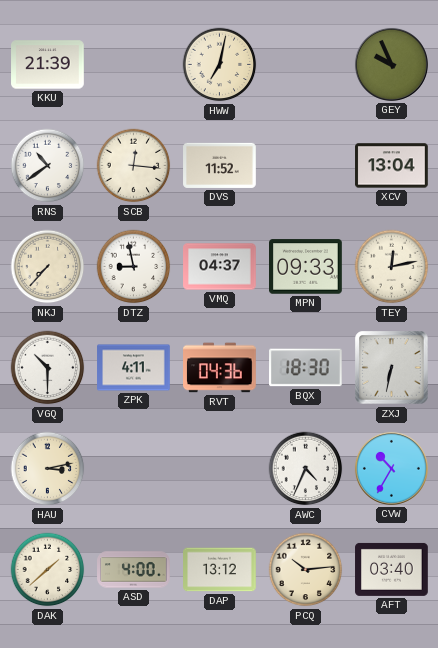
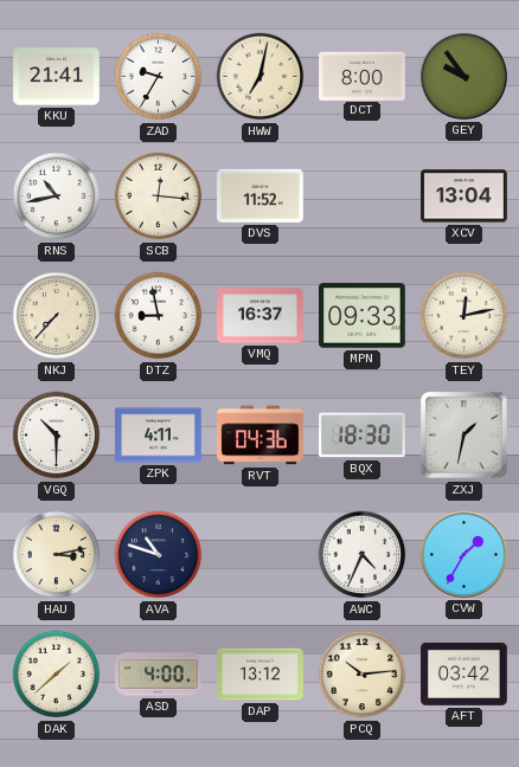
KKU: 21:39 -> 21:41
ZAD: none -> 9:35
DCT: none -> 8:00
GEY: 9:56 -> 9:54
RNS: 10:39 -> 10:43
VMQ: 04:37 -> 16:37
ZXJ: 6:32 -> 1:32
AVA: none -> 10:48
CVW: 10:35 -> 1:35
AFT: 03:40 -> 03:42
